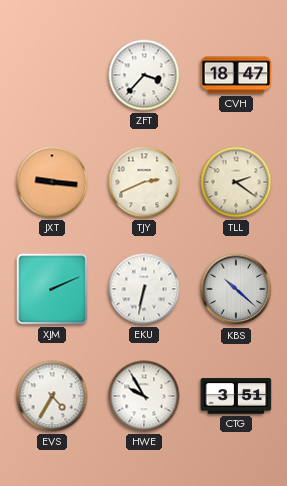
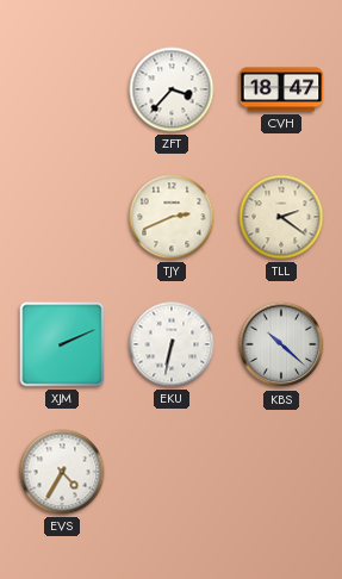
JXT: 9:16 -> none
HWE: 9:55 -> none
CTG: 3:51 -> none
